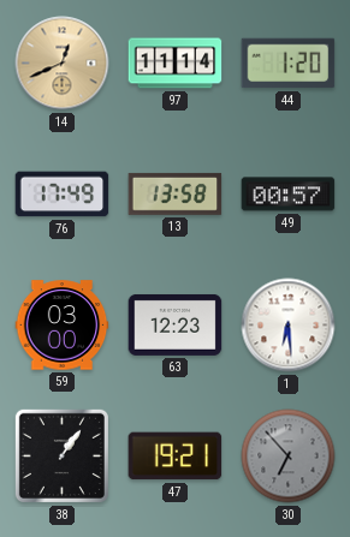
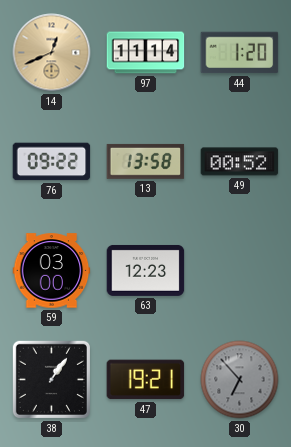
76: 17:49 -> 09:22
49: 00:57 -> 00:52
1: 6:29 -> none
